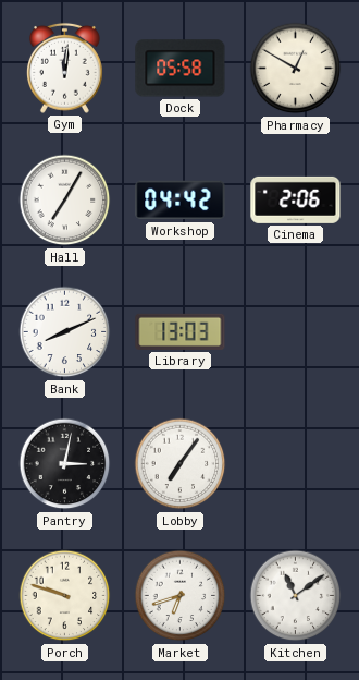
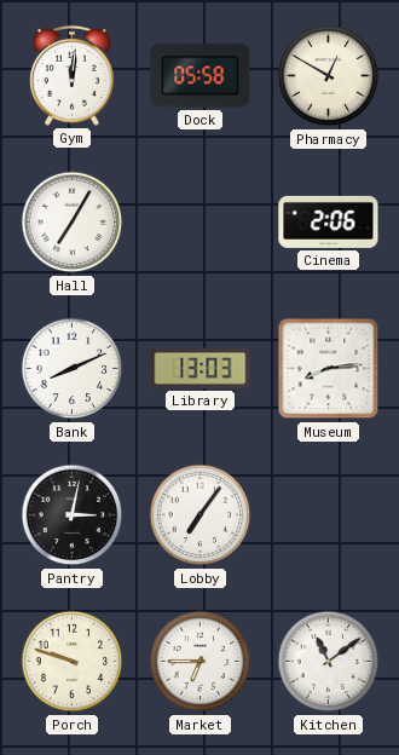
Workshop: 04:42 -> none
Museum: none -> 8:14
Market: 6:42 -> 6:45
